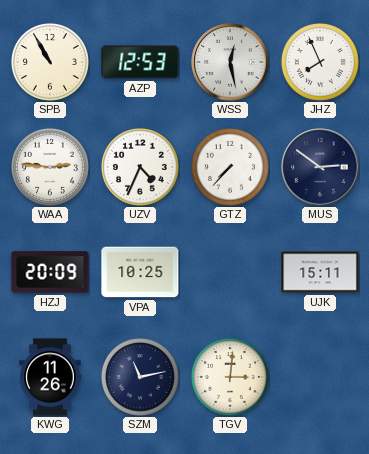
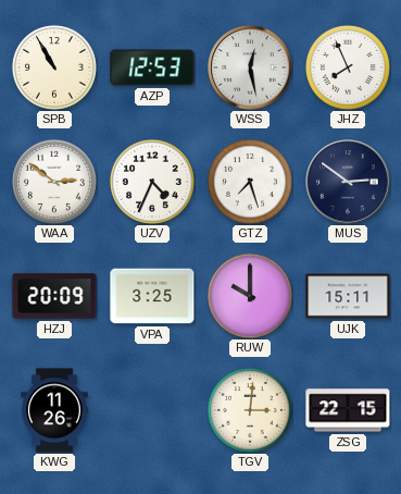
WAA: 2:46 -> 2:51
GTZ: 7:37 -> 7:27
VPA: 10:25 -> 3:25
RUW: none -> 10:00
SZM: 11:13 -> none
ZSG: none -> 22:15
